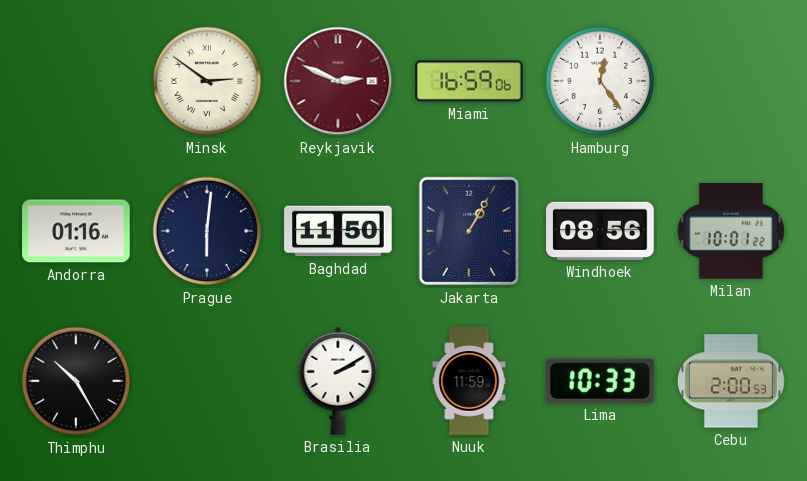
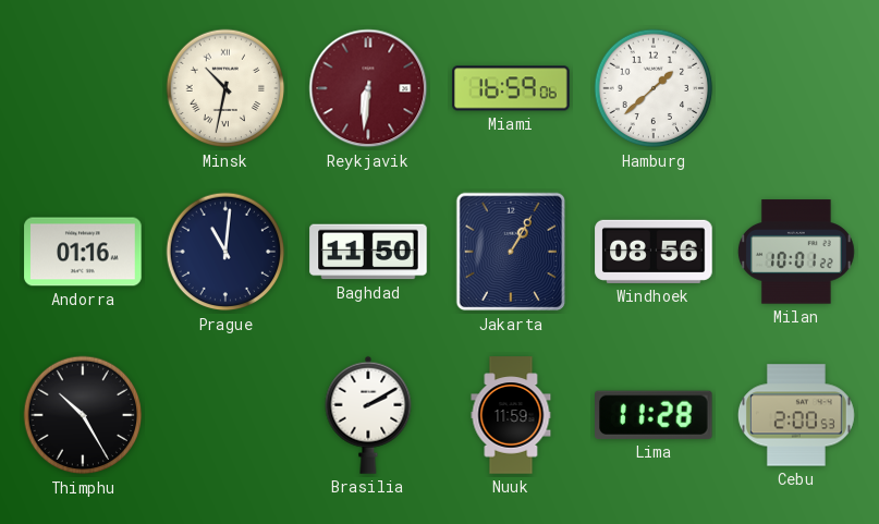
Minsk: 2:51 -> 10:32
Reykjavik: 2:49 -> 6:31
Hamburg: 12:24 -> 1:38
Prague: 6:01 -> 11:01
Lima: 10:33 -> 11:28
